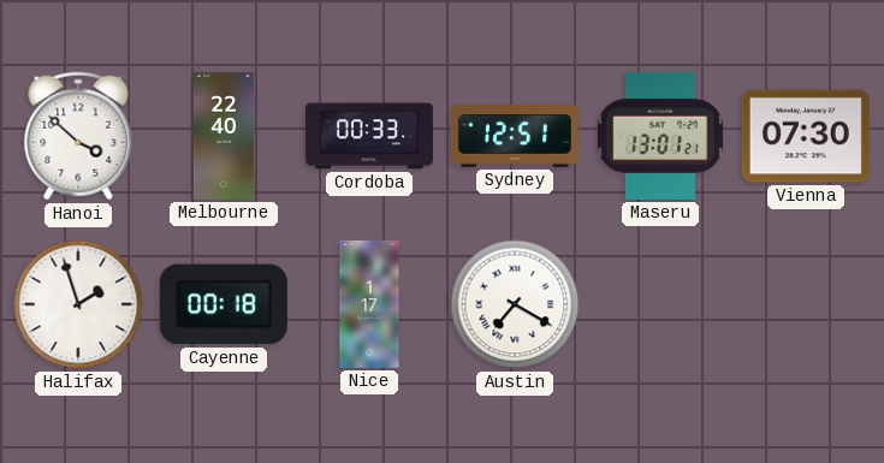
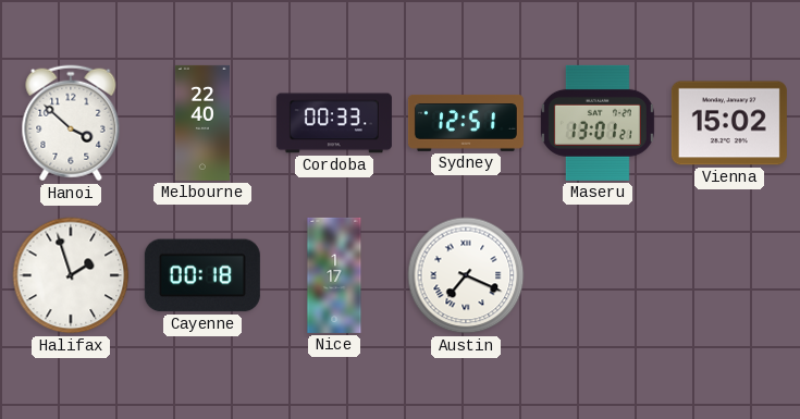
Vienna: 07:30 -> 15:02
Austin: 7:20 -> 7:19
